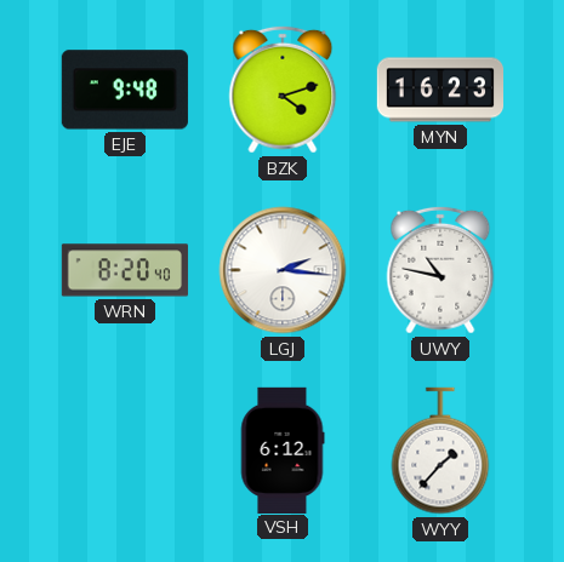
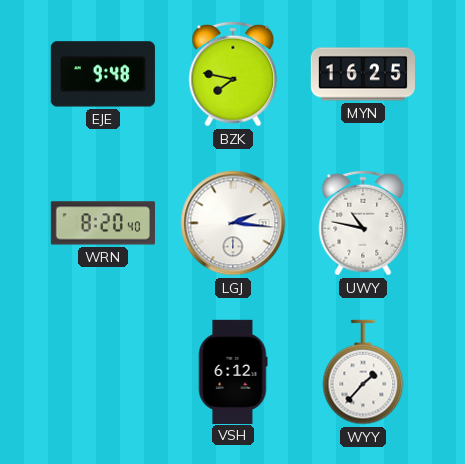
BZK: 4:12 -> 7:47
MYN: 16:23 -> 16:25
